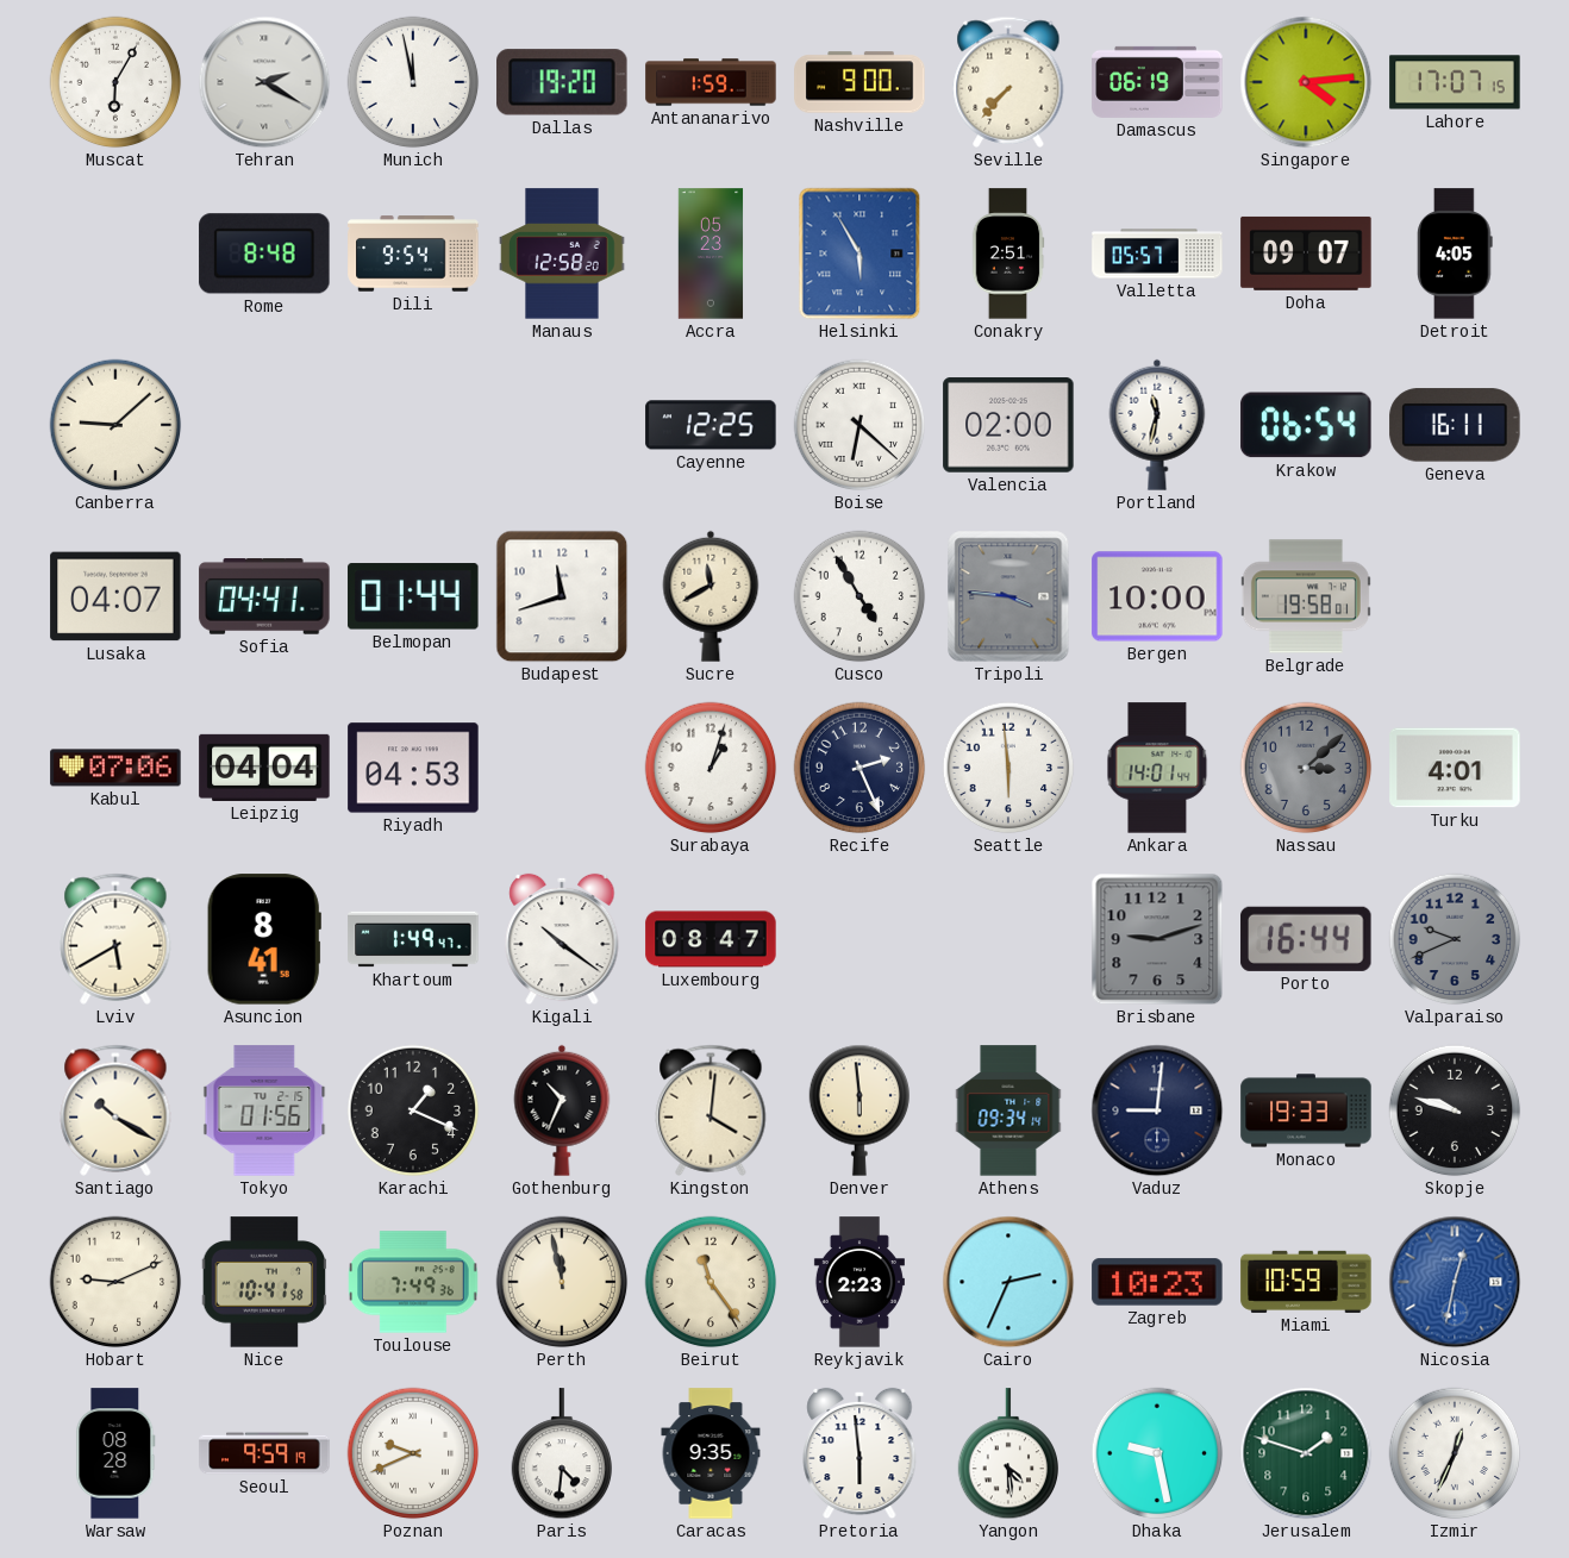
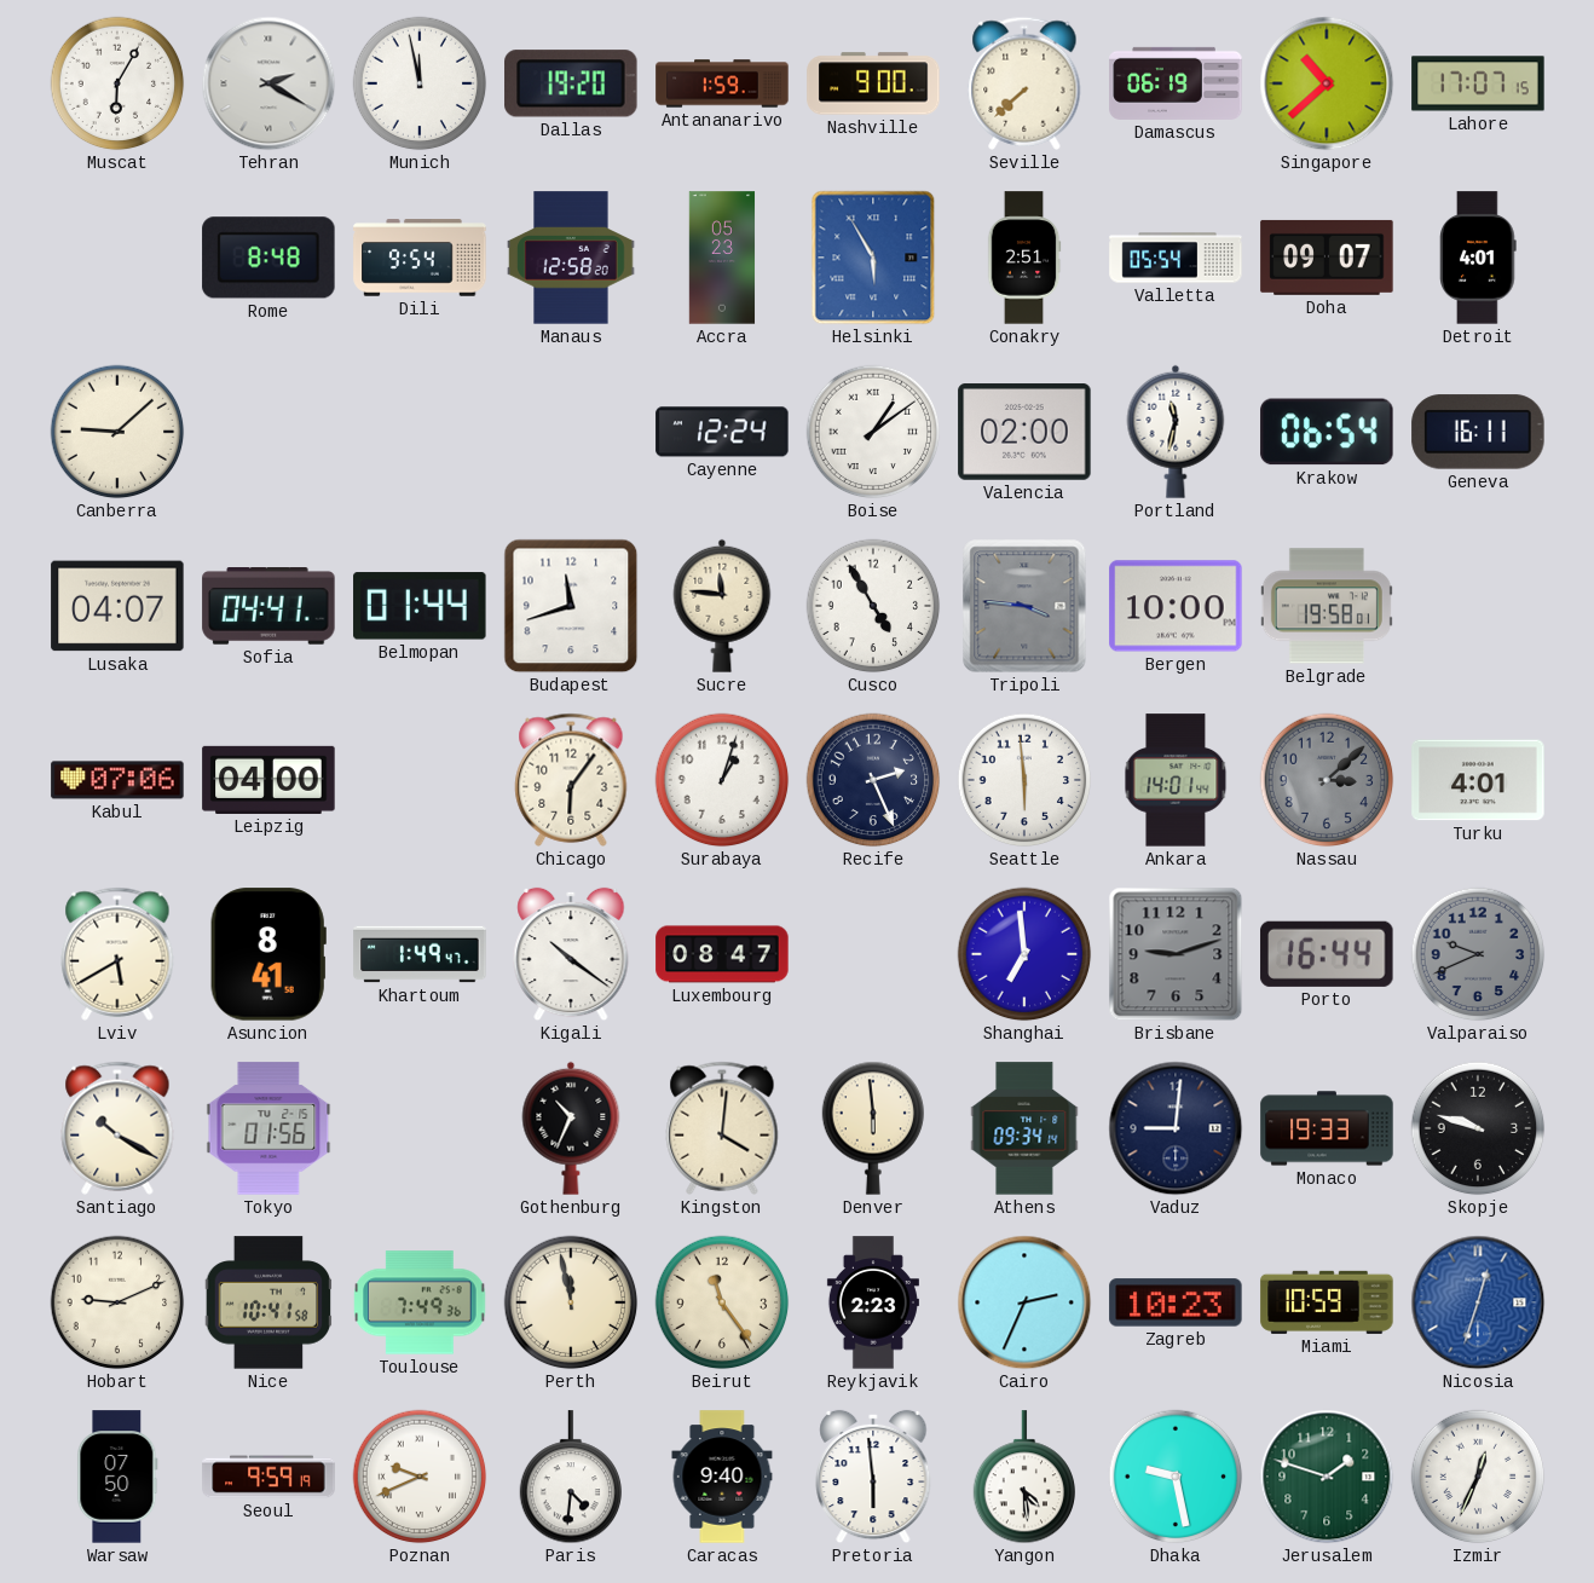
Seville: 7:37 -> 7:38
Singapore: 4:14 -> 10:38
Valletta: 05:57 -> 05:54
Detroit: 4:05 -> 4:01
Cayenne: 12:25 -> 12:24
Boise: 6:22 -> 1:09
Sucre: 11:40 -> 11:46
Leipzig: 04:04 -> 04:00
Riyadh: 04:53 -> none
Chicago: none -> 6:06
Shanghai: none -> 6:59
Karachi: 1:19 -> none
Nicosia: 12:32 -> 12:33
Warsaw: 08:28 -> 07:50
Caracas: 9:35 -> 9:40
